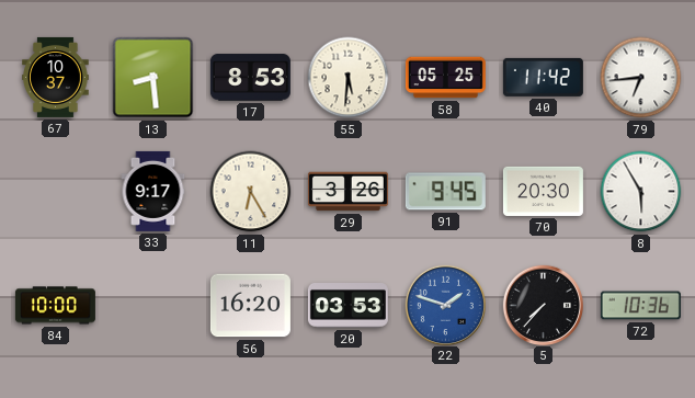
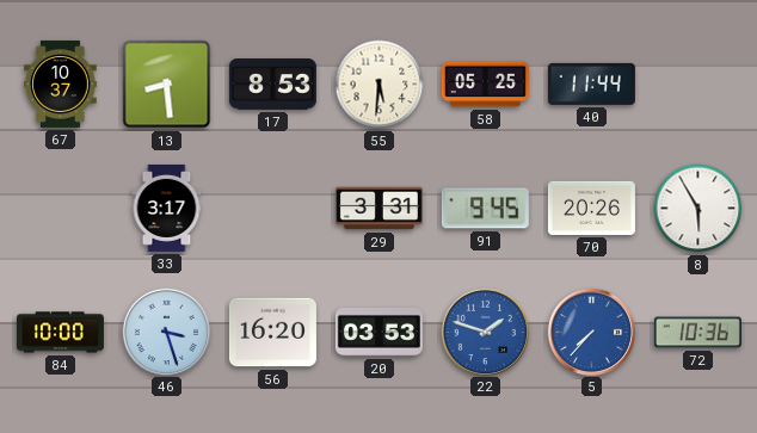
40: 11:42 -> 11:44
79: 6:44 -> none
33: 9:17 -> 3:17
11: 6:25 -> none
29: 3:26 -> 3:31
70: 20:30 -> 20:26
46: none -> 3:27
5 dial: black -> blue
